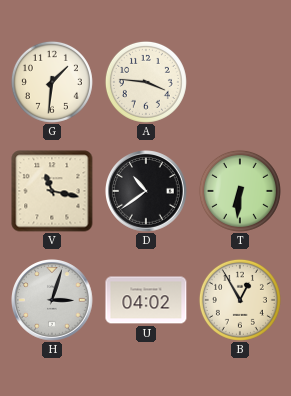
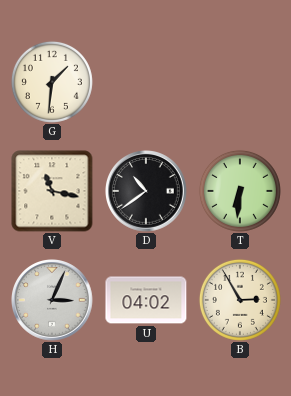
A: 3:46 -> none
H: 3:03 -> 3:04
B: 12:55 -> 2:55
